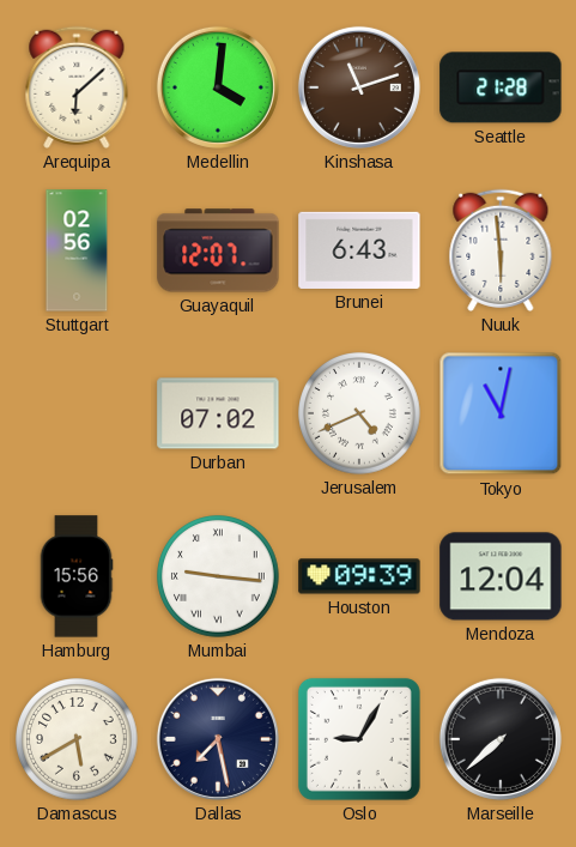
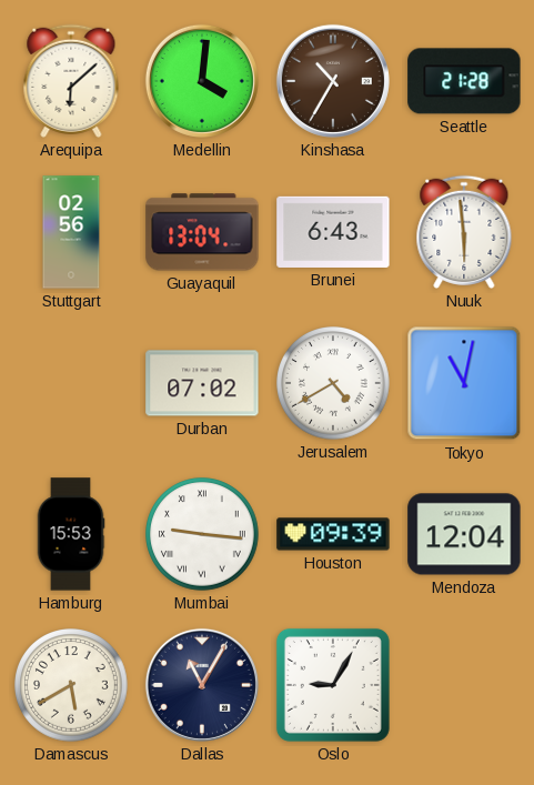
Kinshasa: 11:12 -> 10:35
Guayaquil: 12:07 -> 13:04
Jerusalem: 4:41 -> 4:40
Hamburg: 15:56 -> 15:53
Dallas: 7:28 -> 11:05
Marseille: 7:38 -> none
